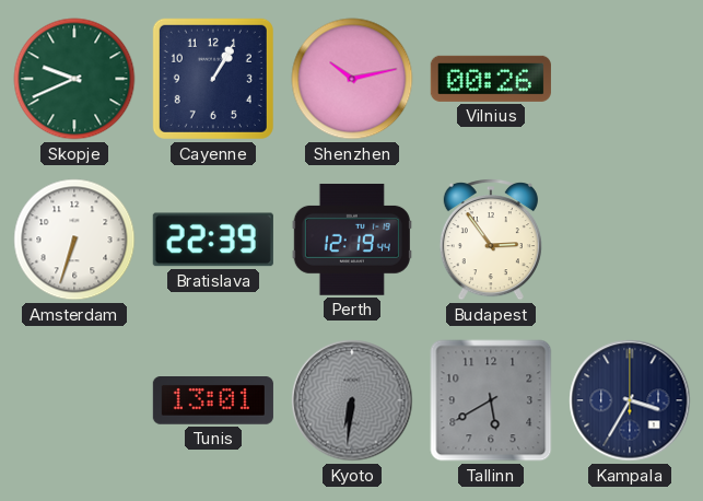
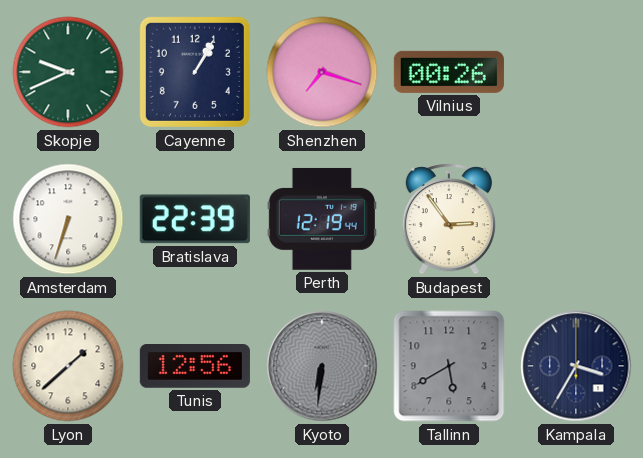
Shenzhen: 10:13 -> 7:18
Lyon: none -> 1:38
Tunis: 13:01 -> 12:56
